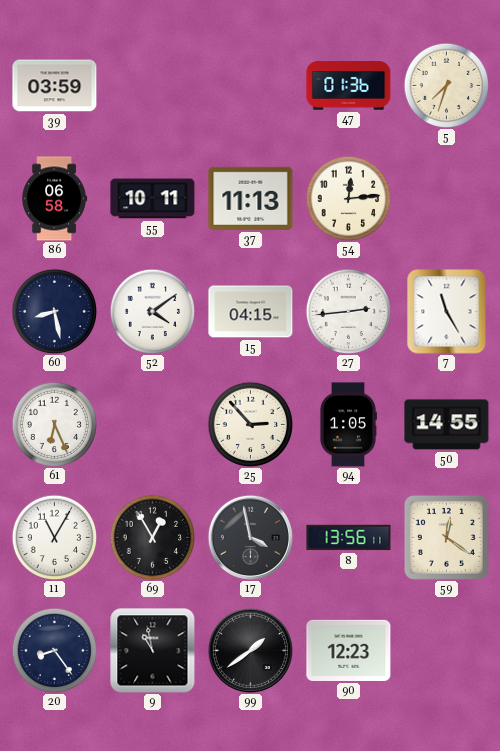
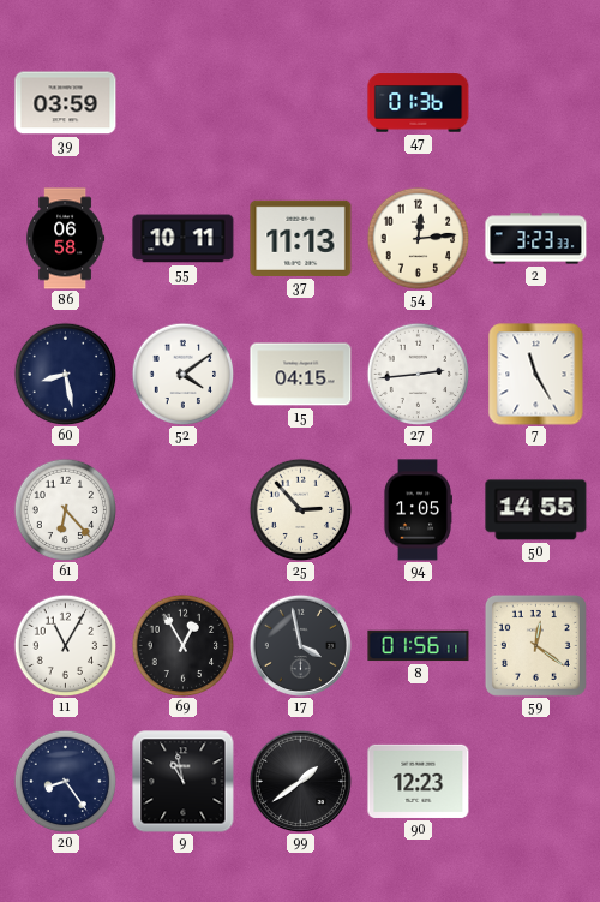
5: 7:33 -> none
2: none -> 3:23
61: 6:26 -> 6:23
8: 13:56 -> 01:56
